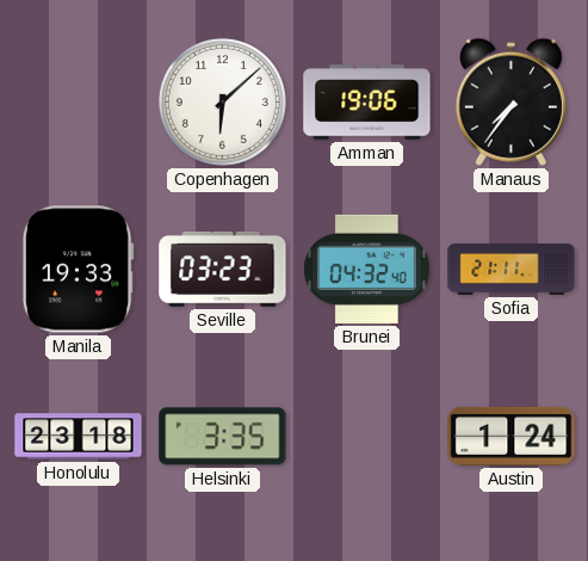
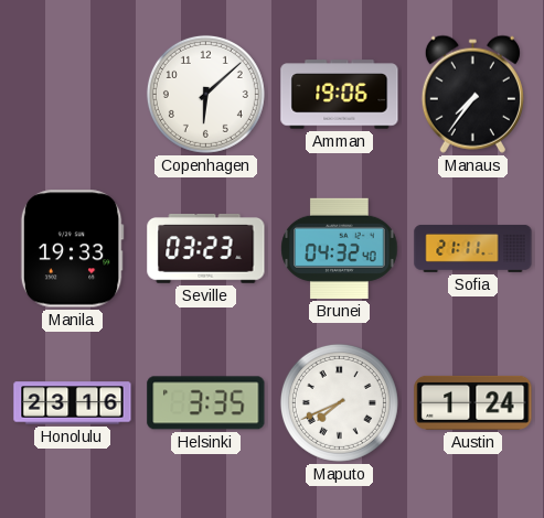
Honolulu: 23:18 -> 23:16
Maputo: none -> 7:41
